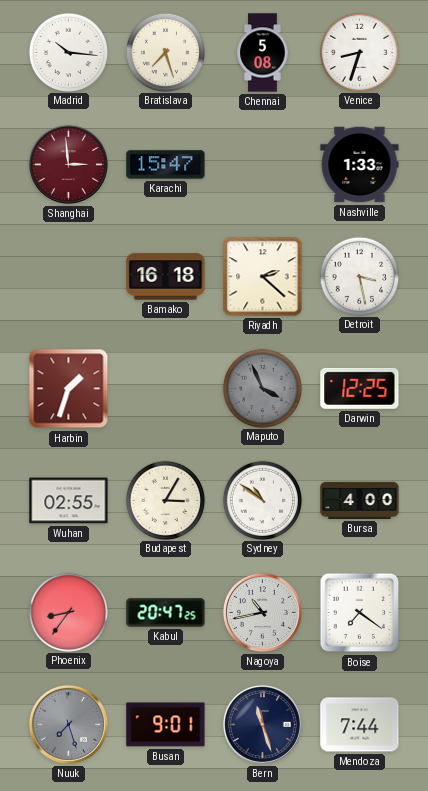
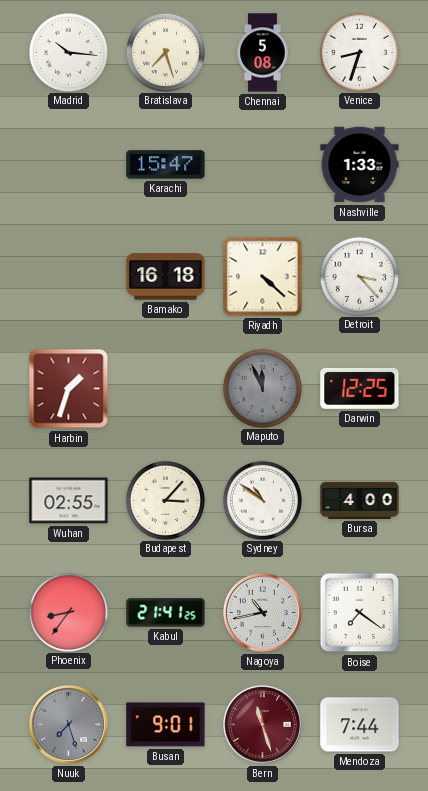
Shanghai: 2:59 -> none
Riyadh: 2:22 -> 4:22
Detroit: 3:28 -> 3:23
Maputo: 3:56 -> 11:56
Budapest: 3:05 -> 3:07
Kabul: 20:47 -> 21:41
Bern dial: navy -> burgundy
